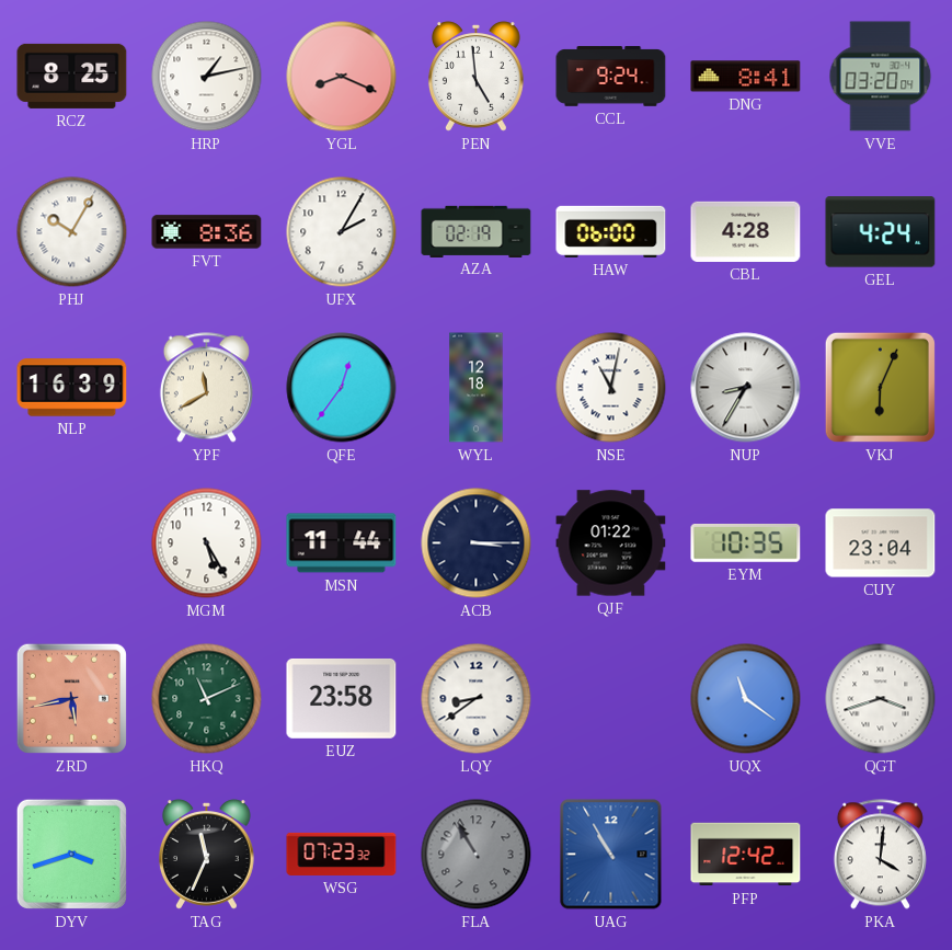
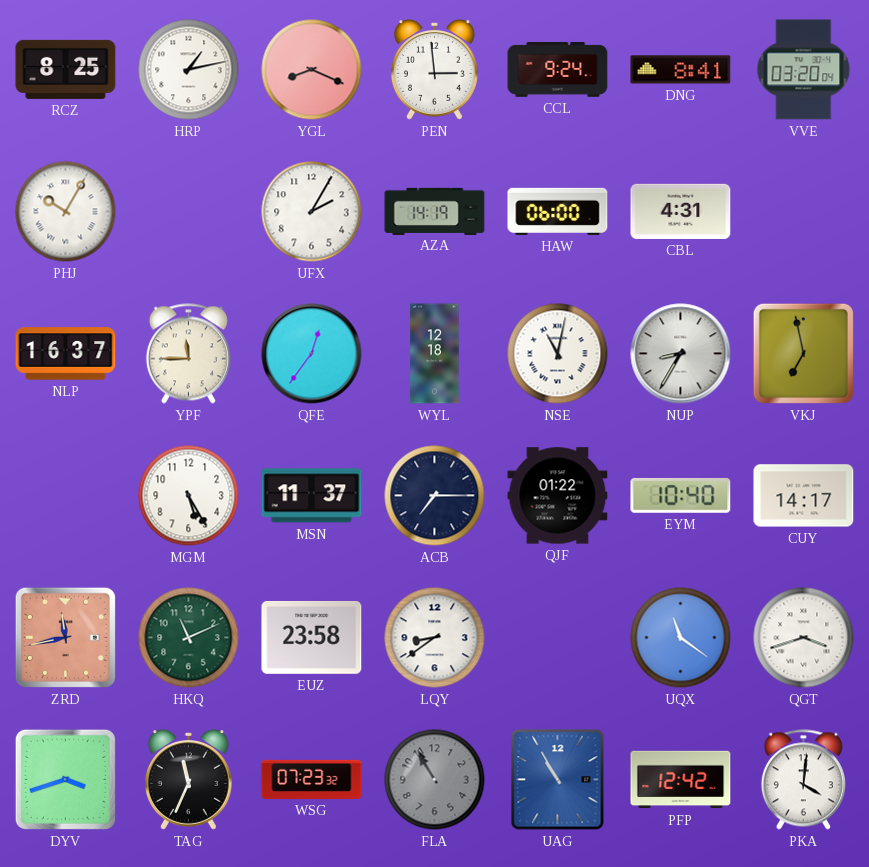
PEN: 4:59 -> 2:59
FVT: 8:36 -> none
AZA: 02:19 -> 14:19
CBL: 4:28 -> 4:31
GEL: 4:24 -> none
NLP: 16:39 -> 16:37
YPF: 11:40 -> 11:45
VKJ: 6:04 -> 6:58
MSN: 11:44 -> 11:37
ACB: 3:15 -> 7:15
EYM: 10:35 -> 10:40
CUY: 23:04 -> 14:17
ZRD: 5:43 -> 11:43
